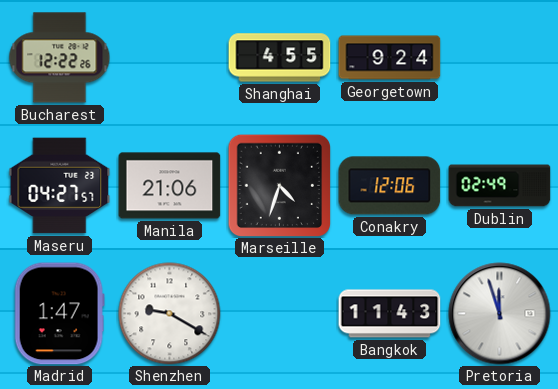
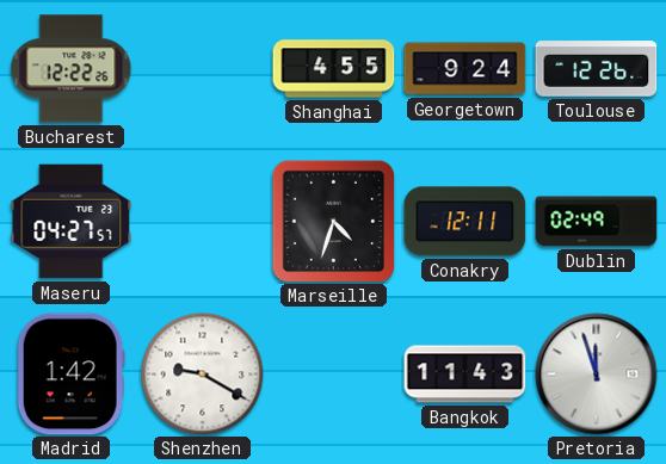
Toulouse: none -> 12:26
Manila: 21:06 -> none
Conakry: 12:06 -> 12:11
Madrid: 1:47 -> 1:42
